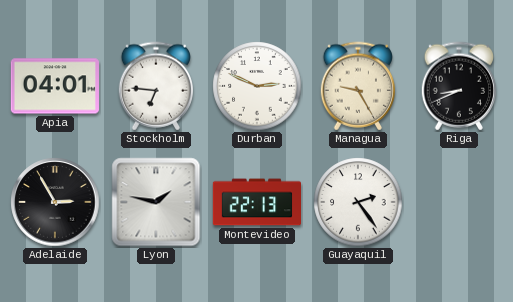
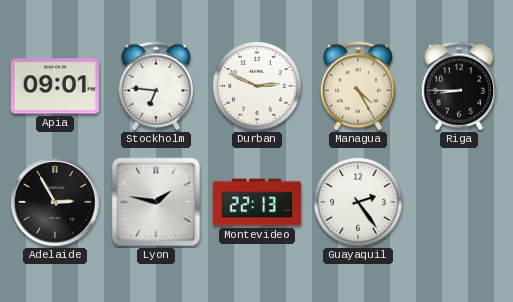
Apia: 04:01 -> 09:01
Managua: 9:25 -> 4:25
Riga: 8:41 -> 8:45
